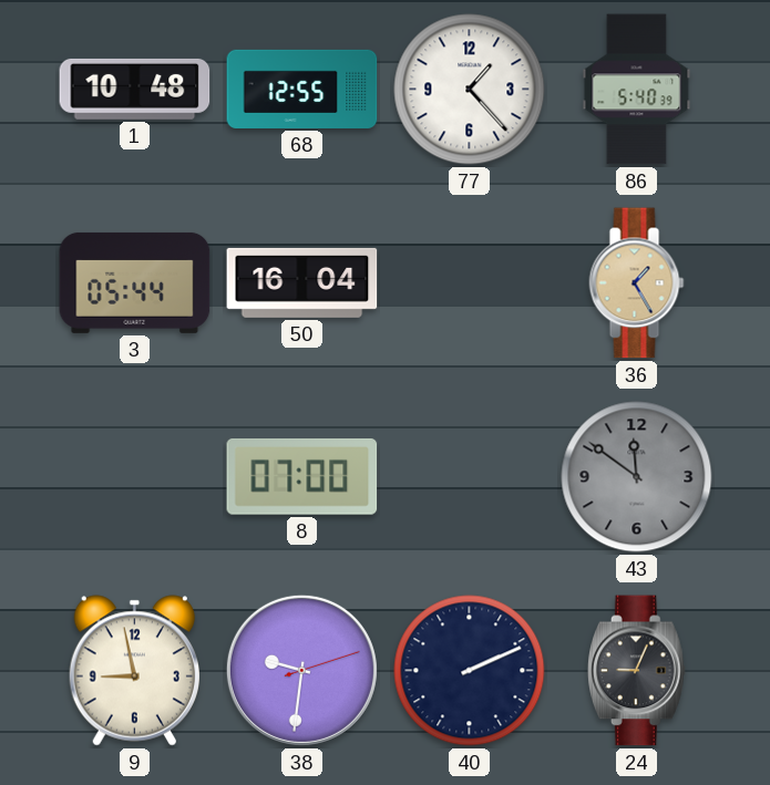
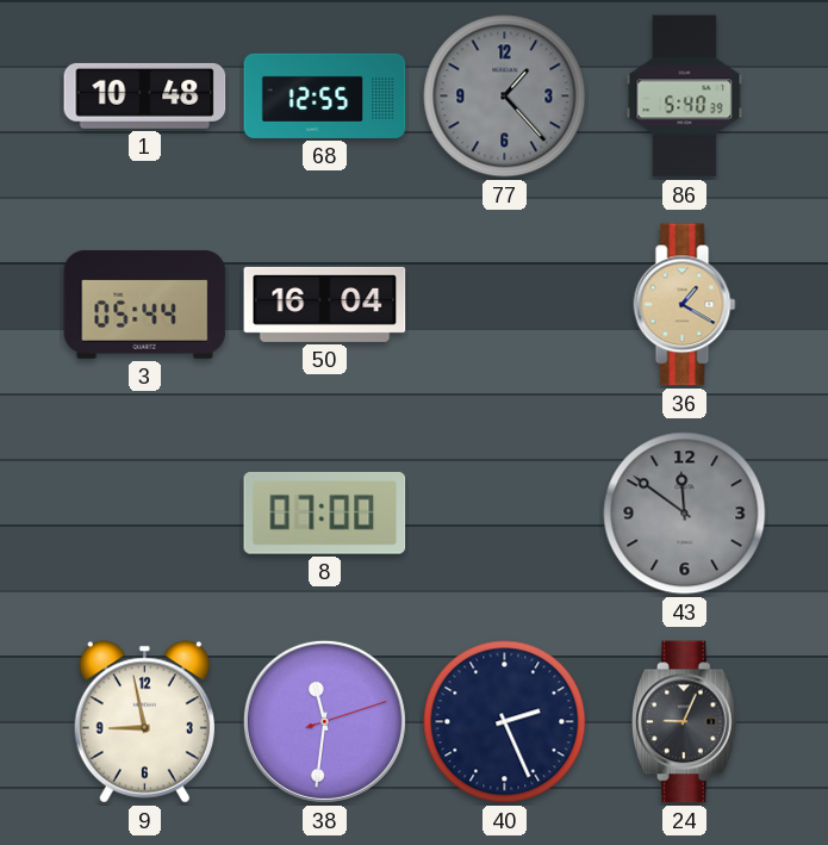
77 dial: white -> grey
36: 1:25 -> 1:20
38: 9:31 -> 11:31
40: 2:11 -> 2:26
